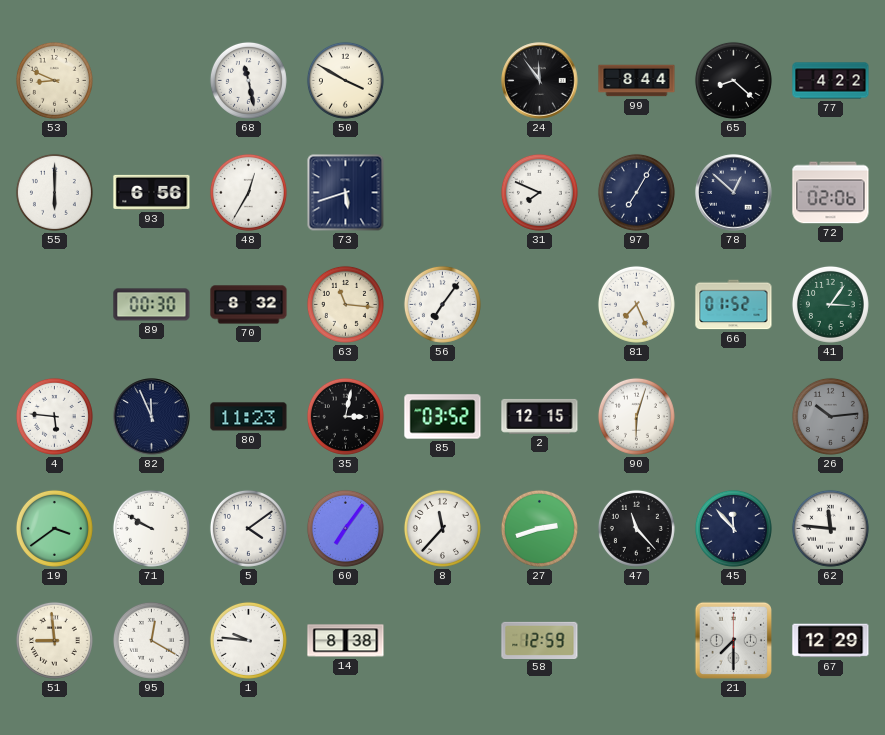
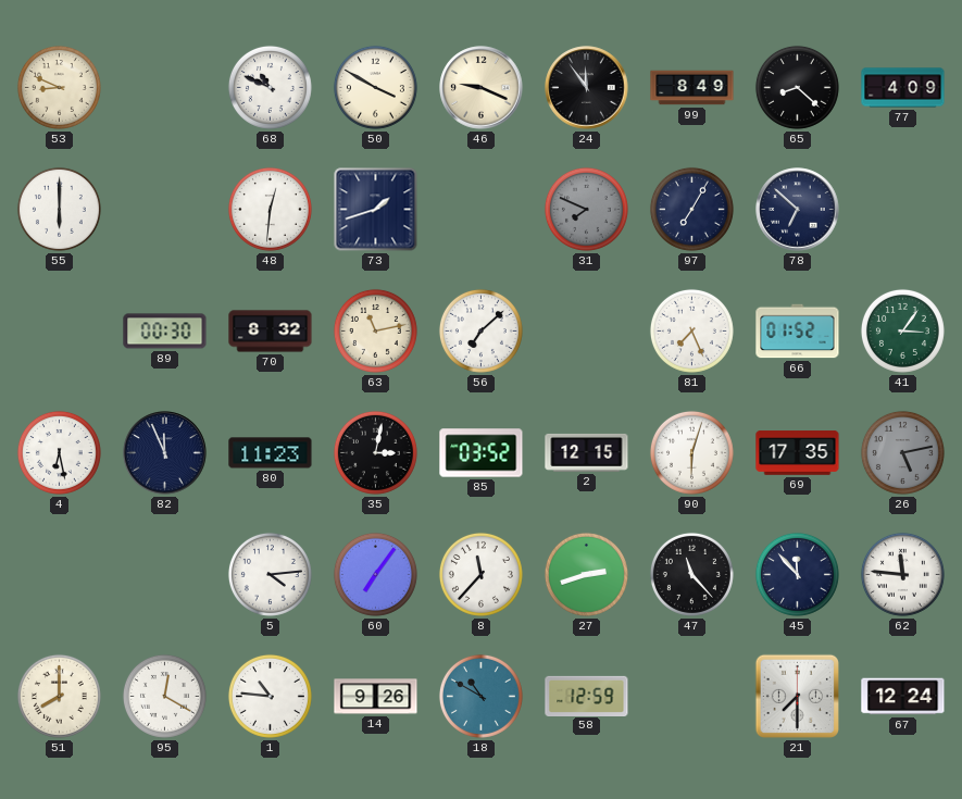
68: 11:28 -> 10:49
46: none -> 9:19
99: 8:44 -> 8:49
77: 4:22 -> 4:09
93: 6:56 -> none
48: 12:35 -> 12:31
73: 5:42 -> 1:42
31 dial: white -> grey
78: 12:52 -> 6:52
72: 02:06 -> none
63: 11:16 -> 11:13
56: 7:06 -> 7:08
4: 5:46 -> 6:28
69: none -> 17:35
26: 10:14 -> 5:13
19: 3:39 -> none
71: 9:50 -> none
5: 4:09 -> 4:14
51: 8:59 -> 8:00
1: 9:46 -> 10:46
14: 8:38 -> 9:26
18: none -> 10:50
67: 12:29 -> 12:24
